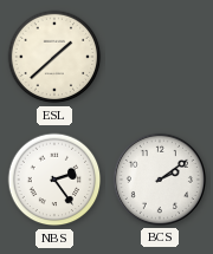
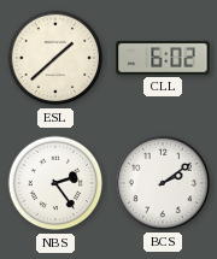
CLL: none -> 6:02
